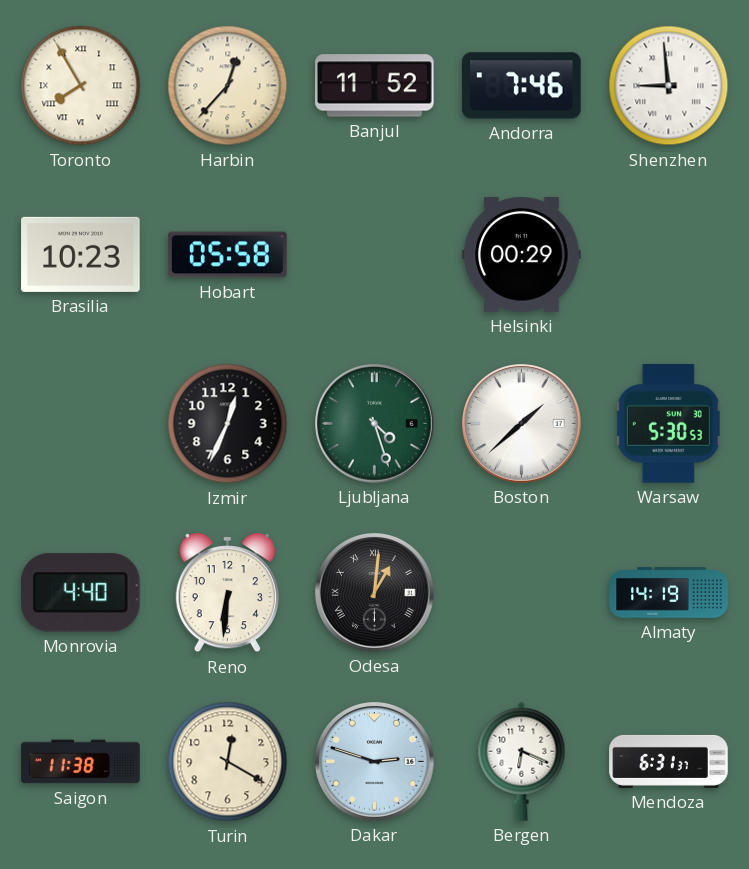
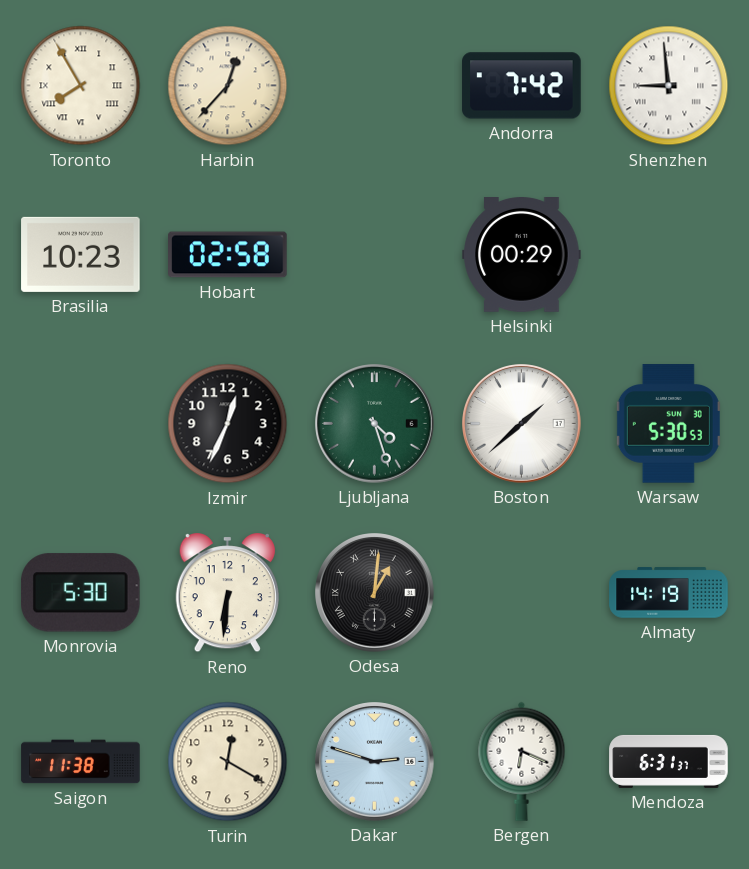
Banjul: 11:52 -> none
Andorra: 7:46 -> 7:42
Hobart: 05:58 -> 02:58
Monrovia: 4:40 -> 5:30
